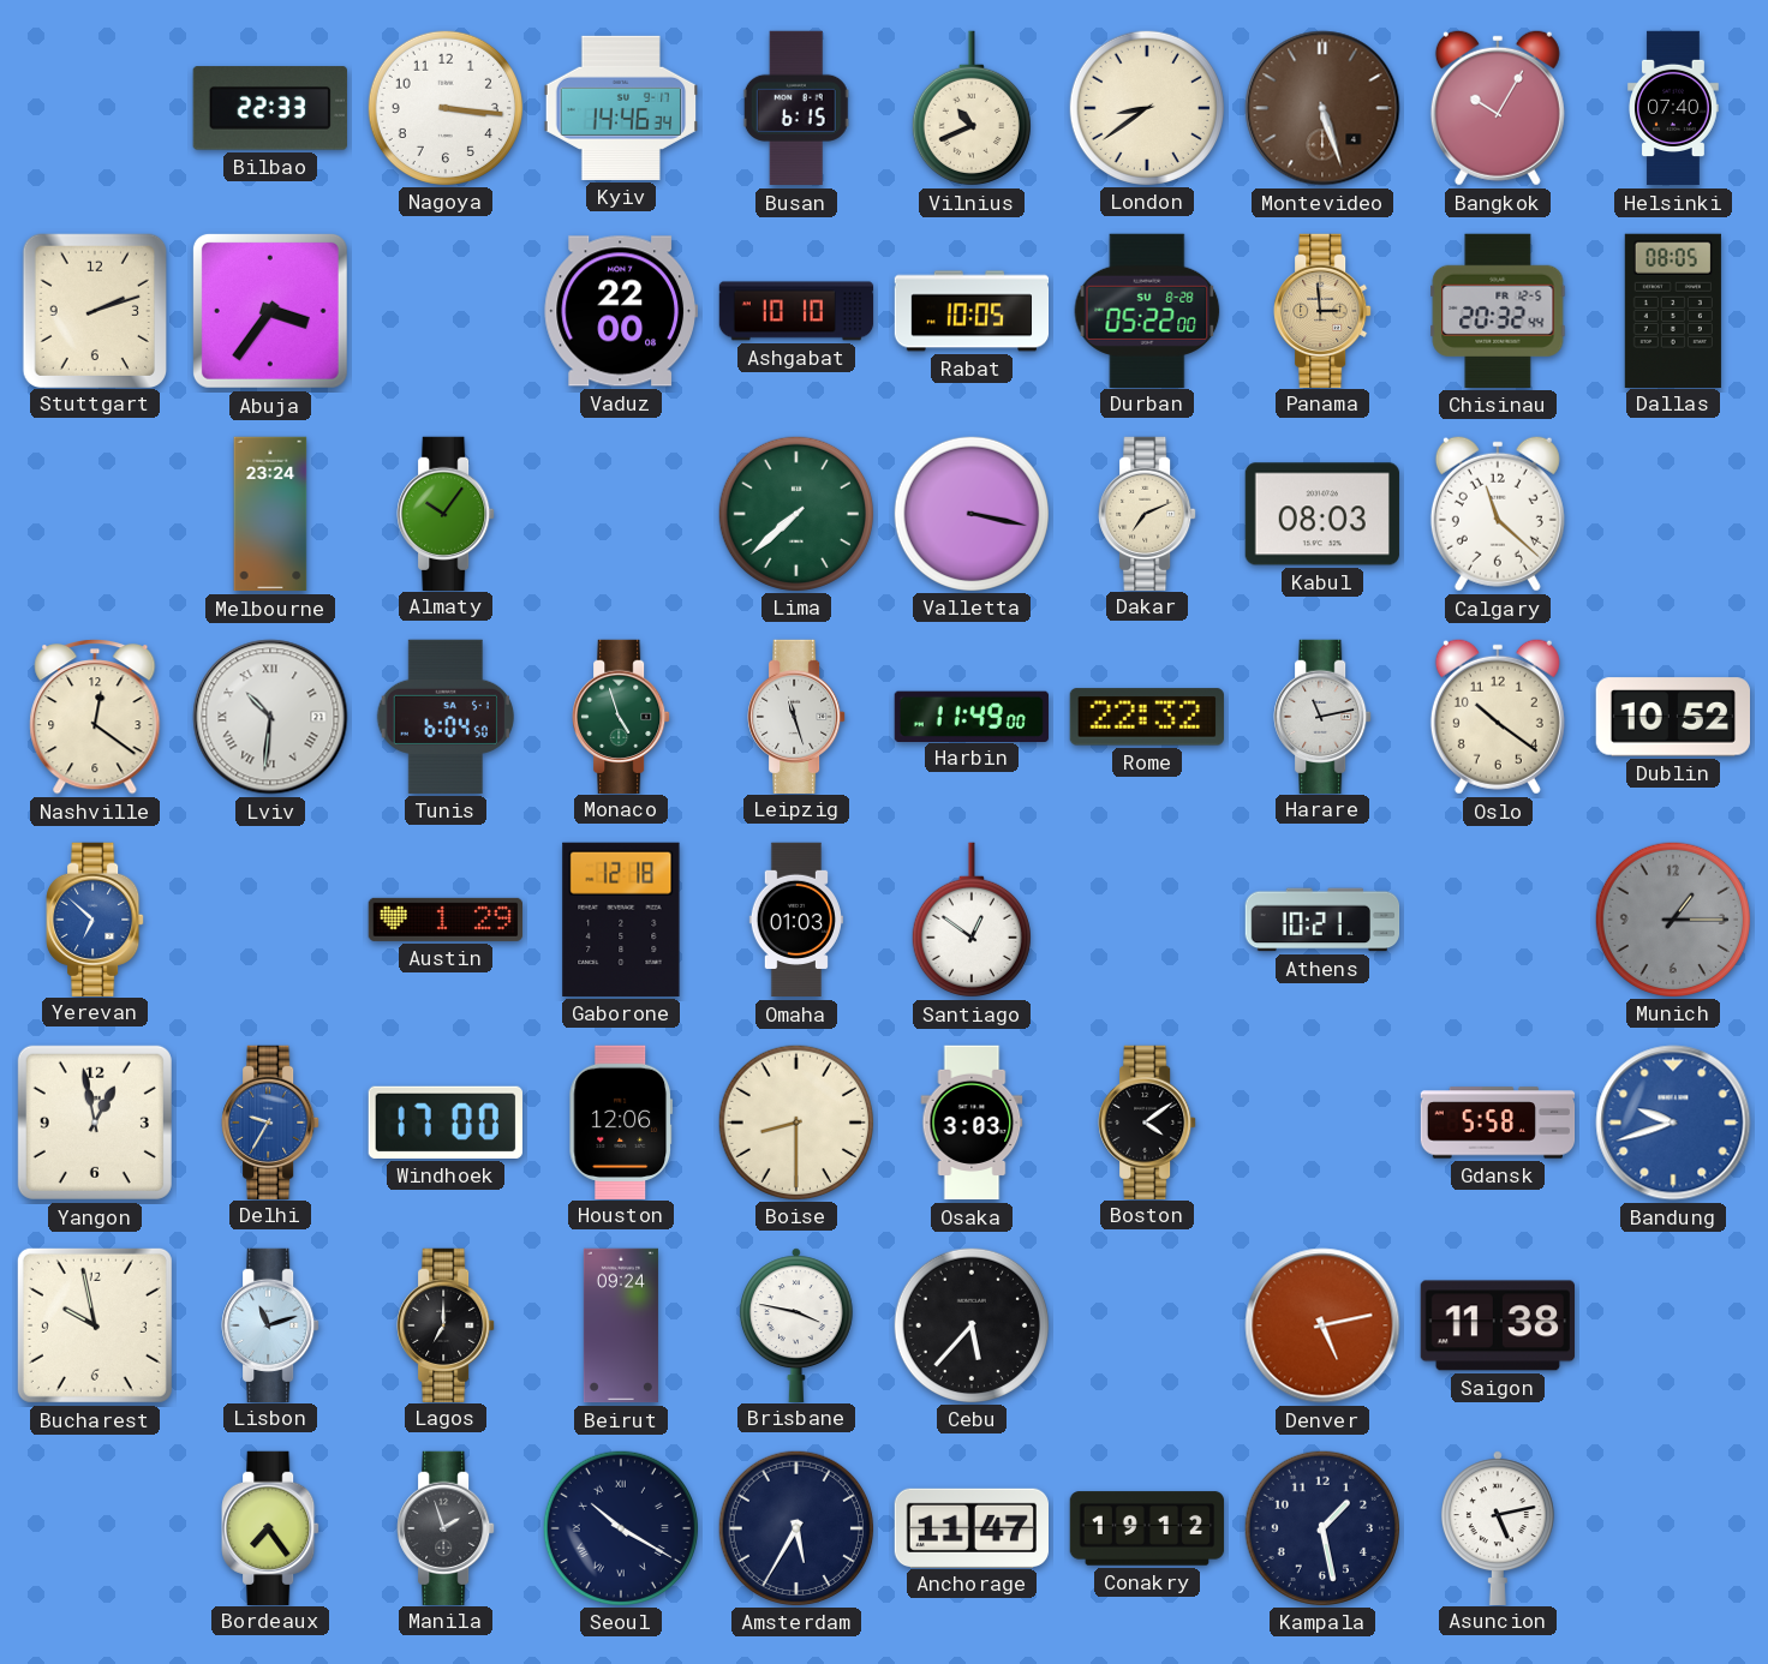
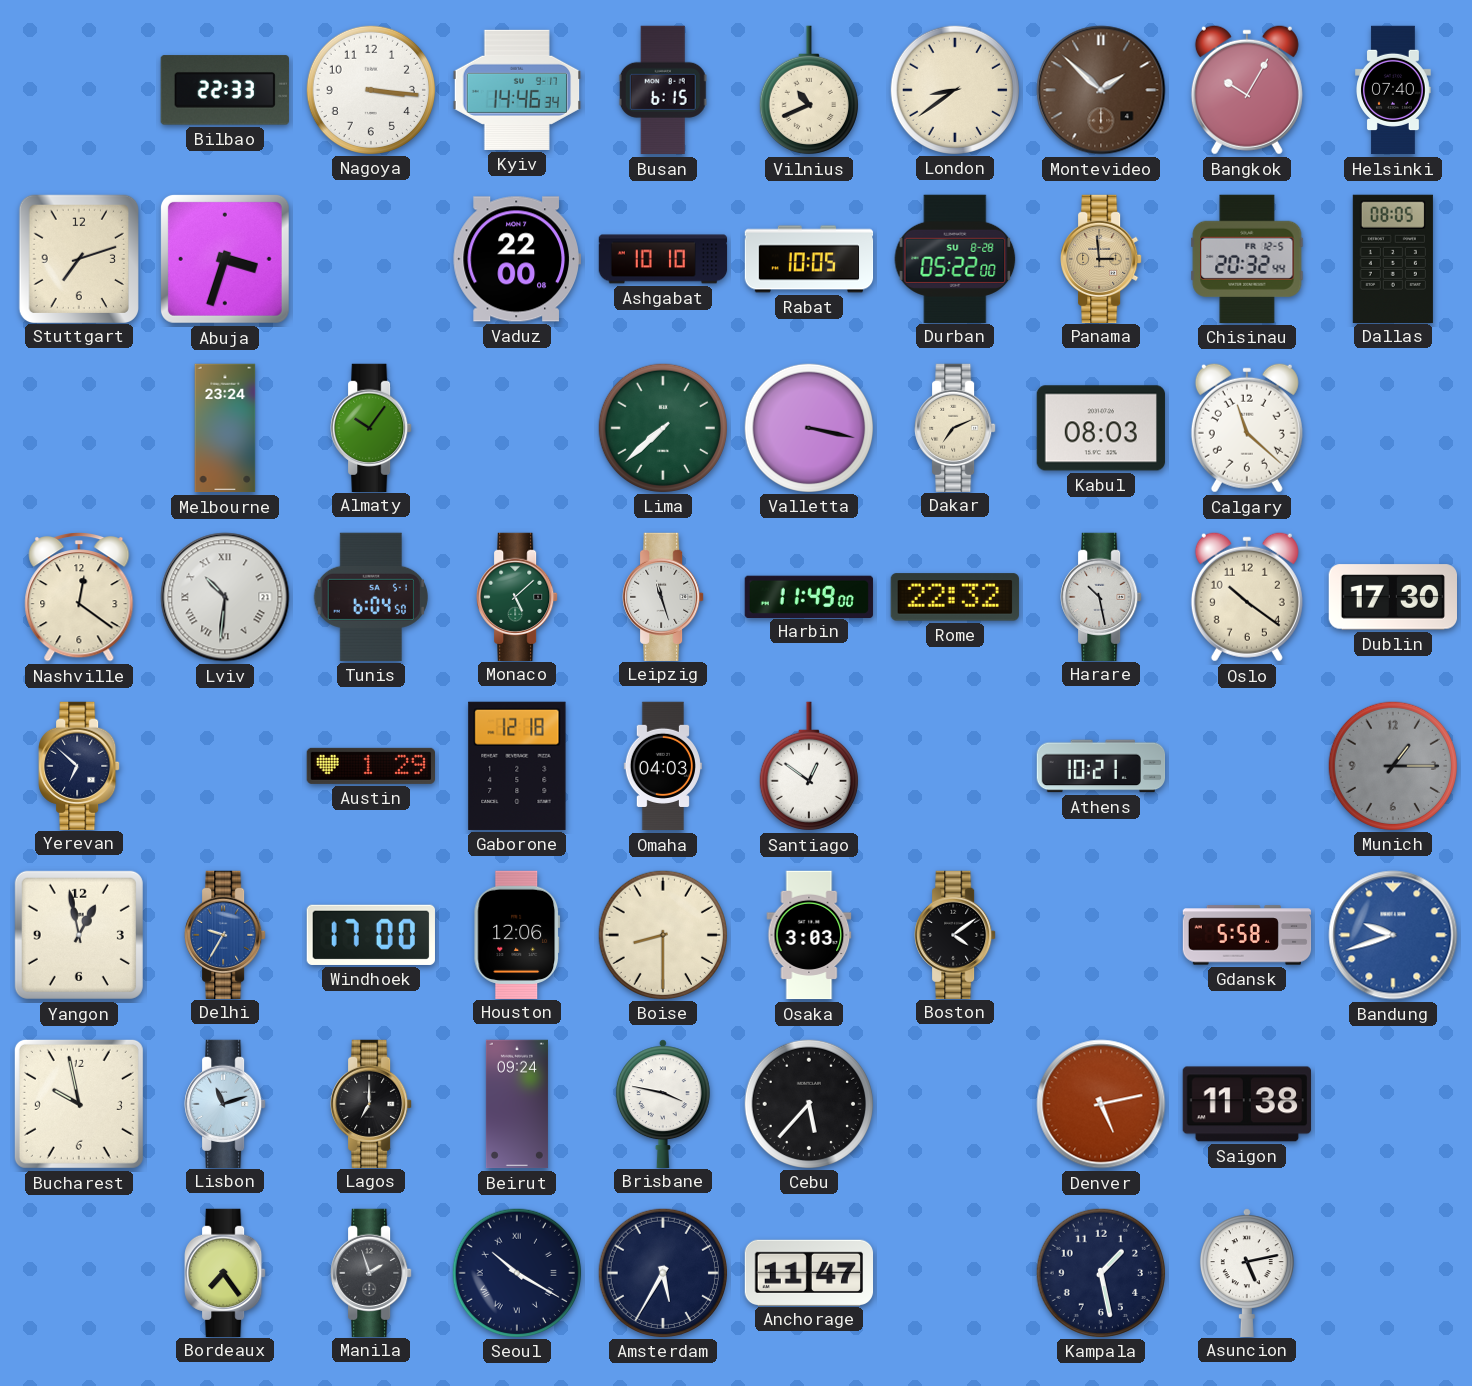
Montevideo: 5:27 -> 1:52
Stuttgart: 2:12 -> 7:12
Abuja: 3:36 -> 3:33
Monaco: 4:57 -> 5:08
Harare: 11:13 -> 10:28
Dublin: 10:52 -> 17:30
Yerevan dial: blue -> navy
Omaha: 01:03 -> 04:03
Conakry: 19:12 -> none
